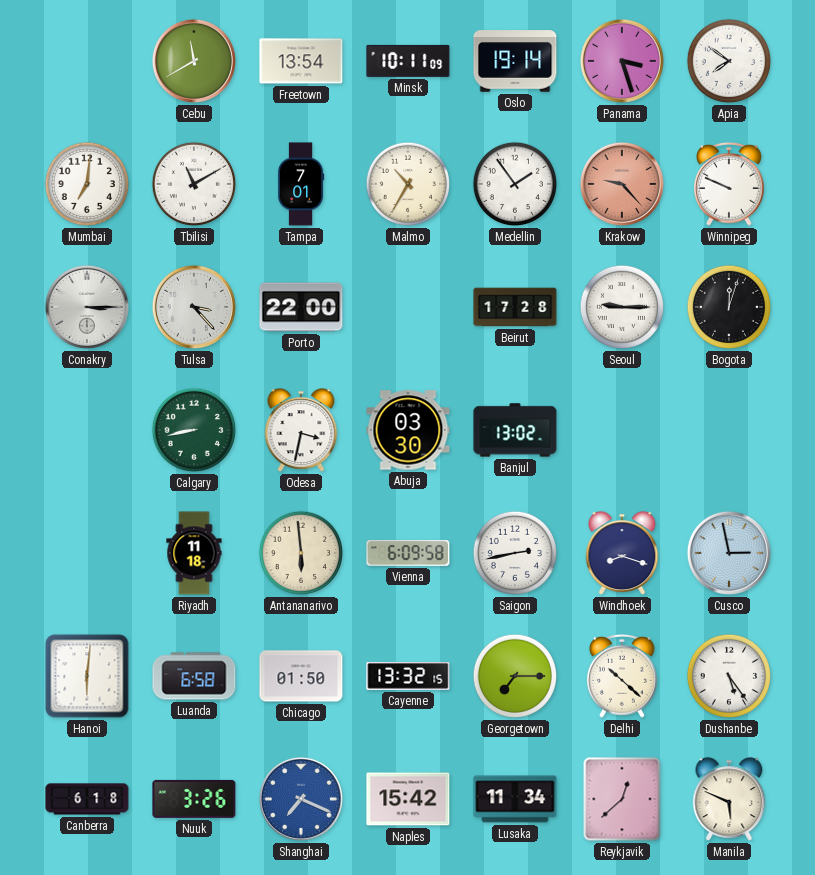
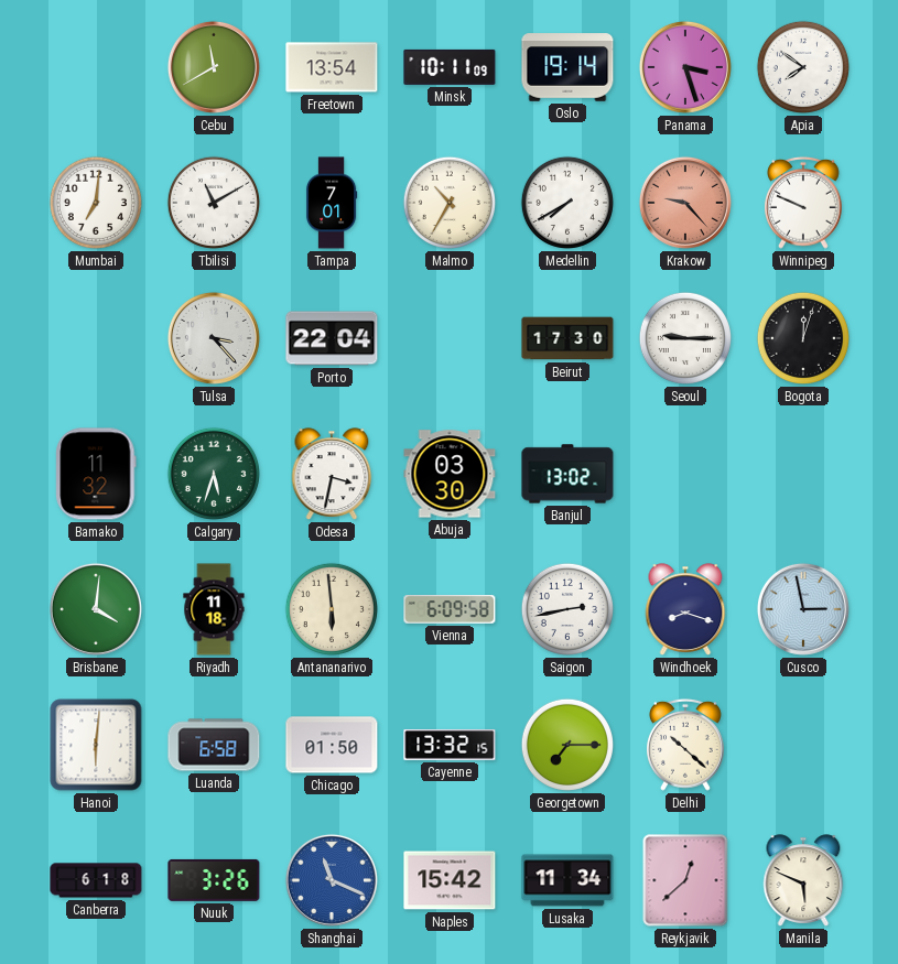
Medellin: 1:54 -> 7:40
Conakry: 3:15 -> none
Porto: 22:00 -> 22:04
Beirut: 17:28 -> 17:30
Bamako: none -> 11:32
Calgary: 8:43 -> 5:33
Brisbane: none -> 4:01
Dushanbe: 5:24 -> none
Shanghai: 7:19 -> 11:19
